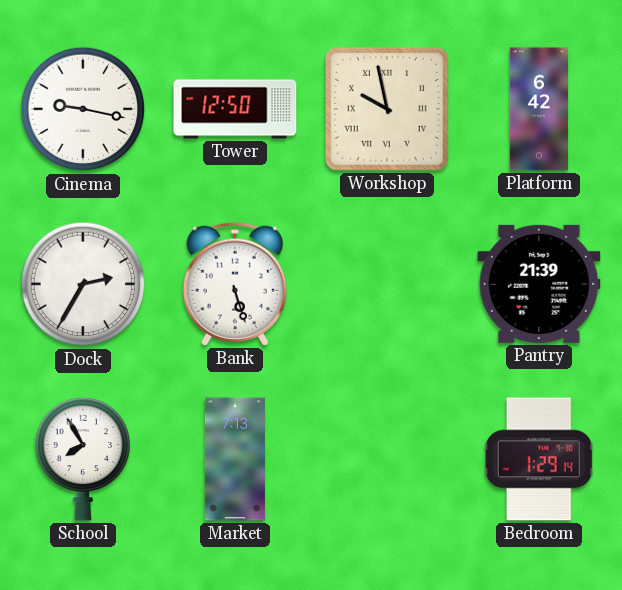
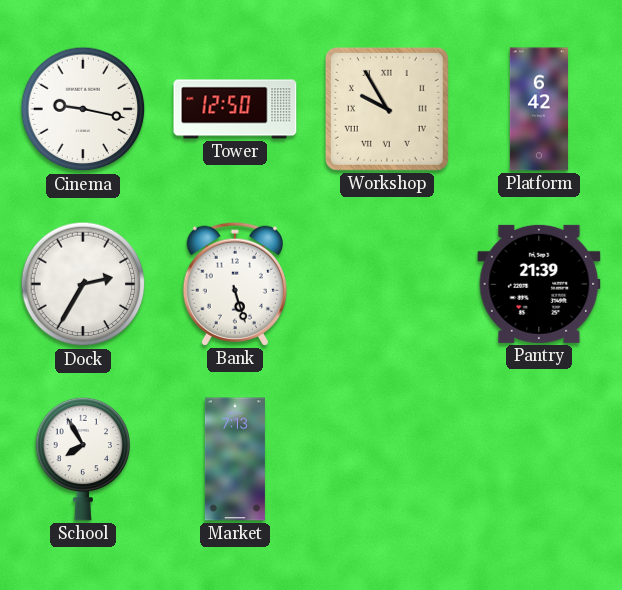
Workshop: 9:58 -> 9:55
Bedroom: 1:29 -> none
